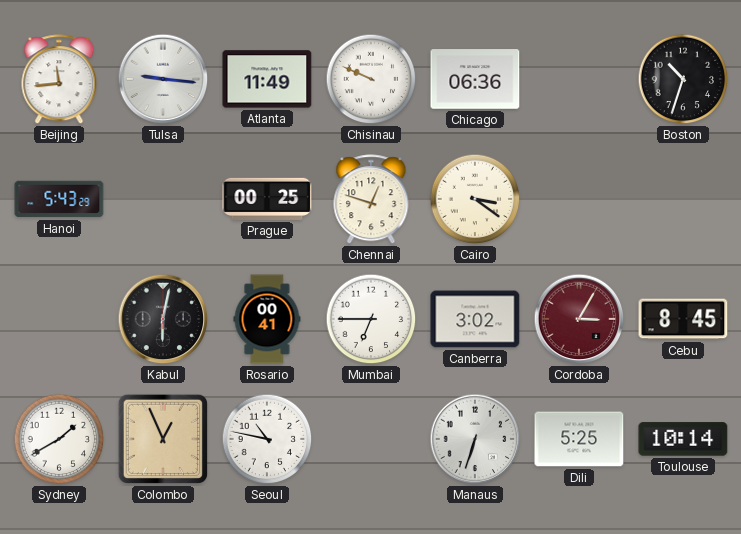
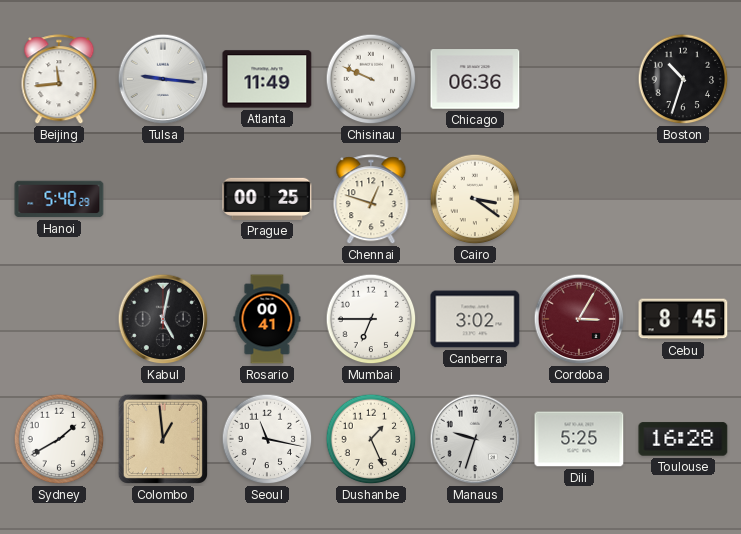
Hanoi: 5:43 -> 5:40
Kabul: 6:02 -> 5:02
Colombo: 12:56 -> 12:59
Seoul: 10:47 -> 11:17
Dushanbe: none -> 1:26
Manaus: 6:33 -> 9:33
Toulouse: 10:14 -> 16:28
